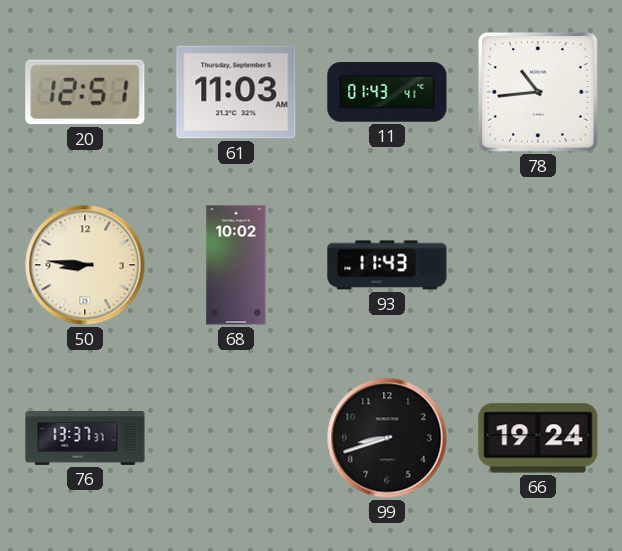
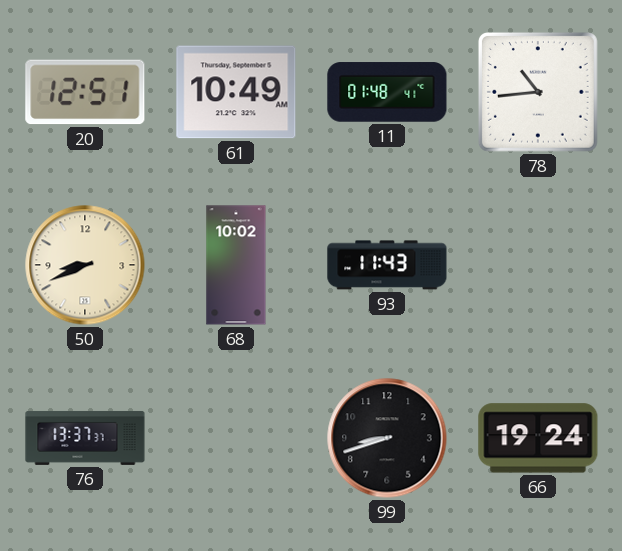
61: 11:03 -> 10:49
11: 01:43 -> 01:48
50: 8:46 -> 8:41
